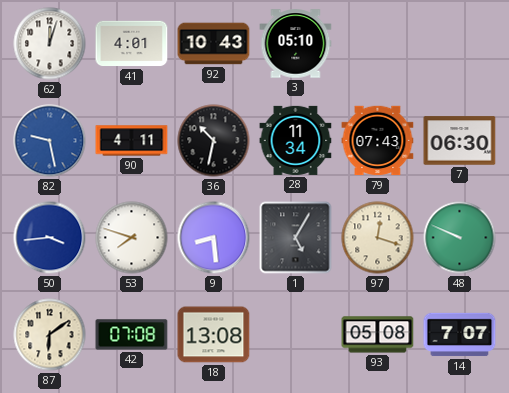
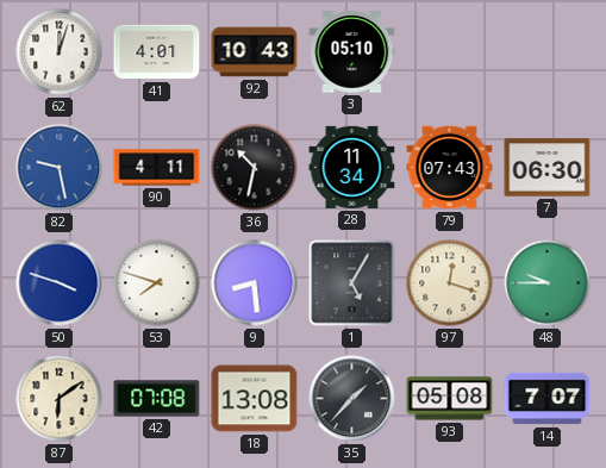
50: 3:44 -> 3:48
48: 9:49 -> 9:45
35: none -> 1:37
